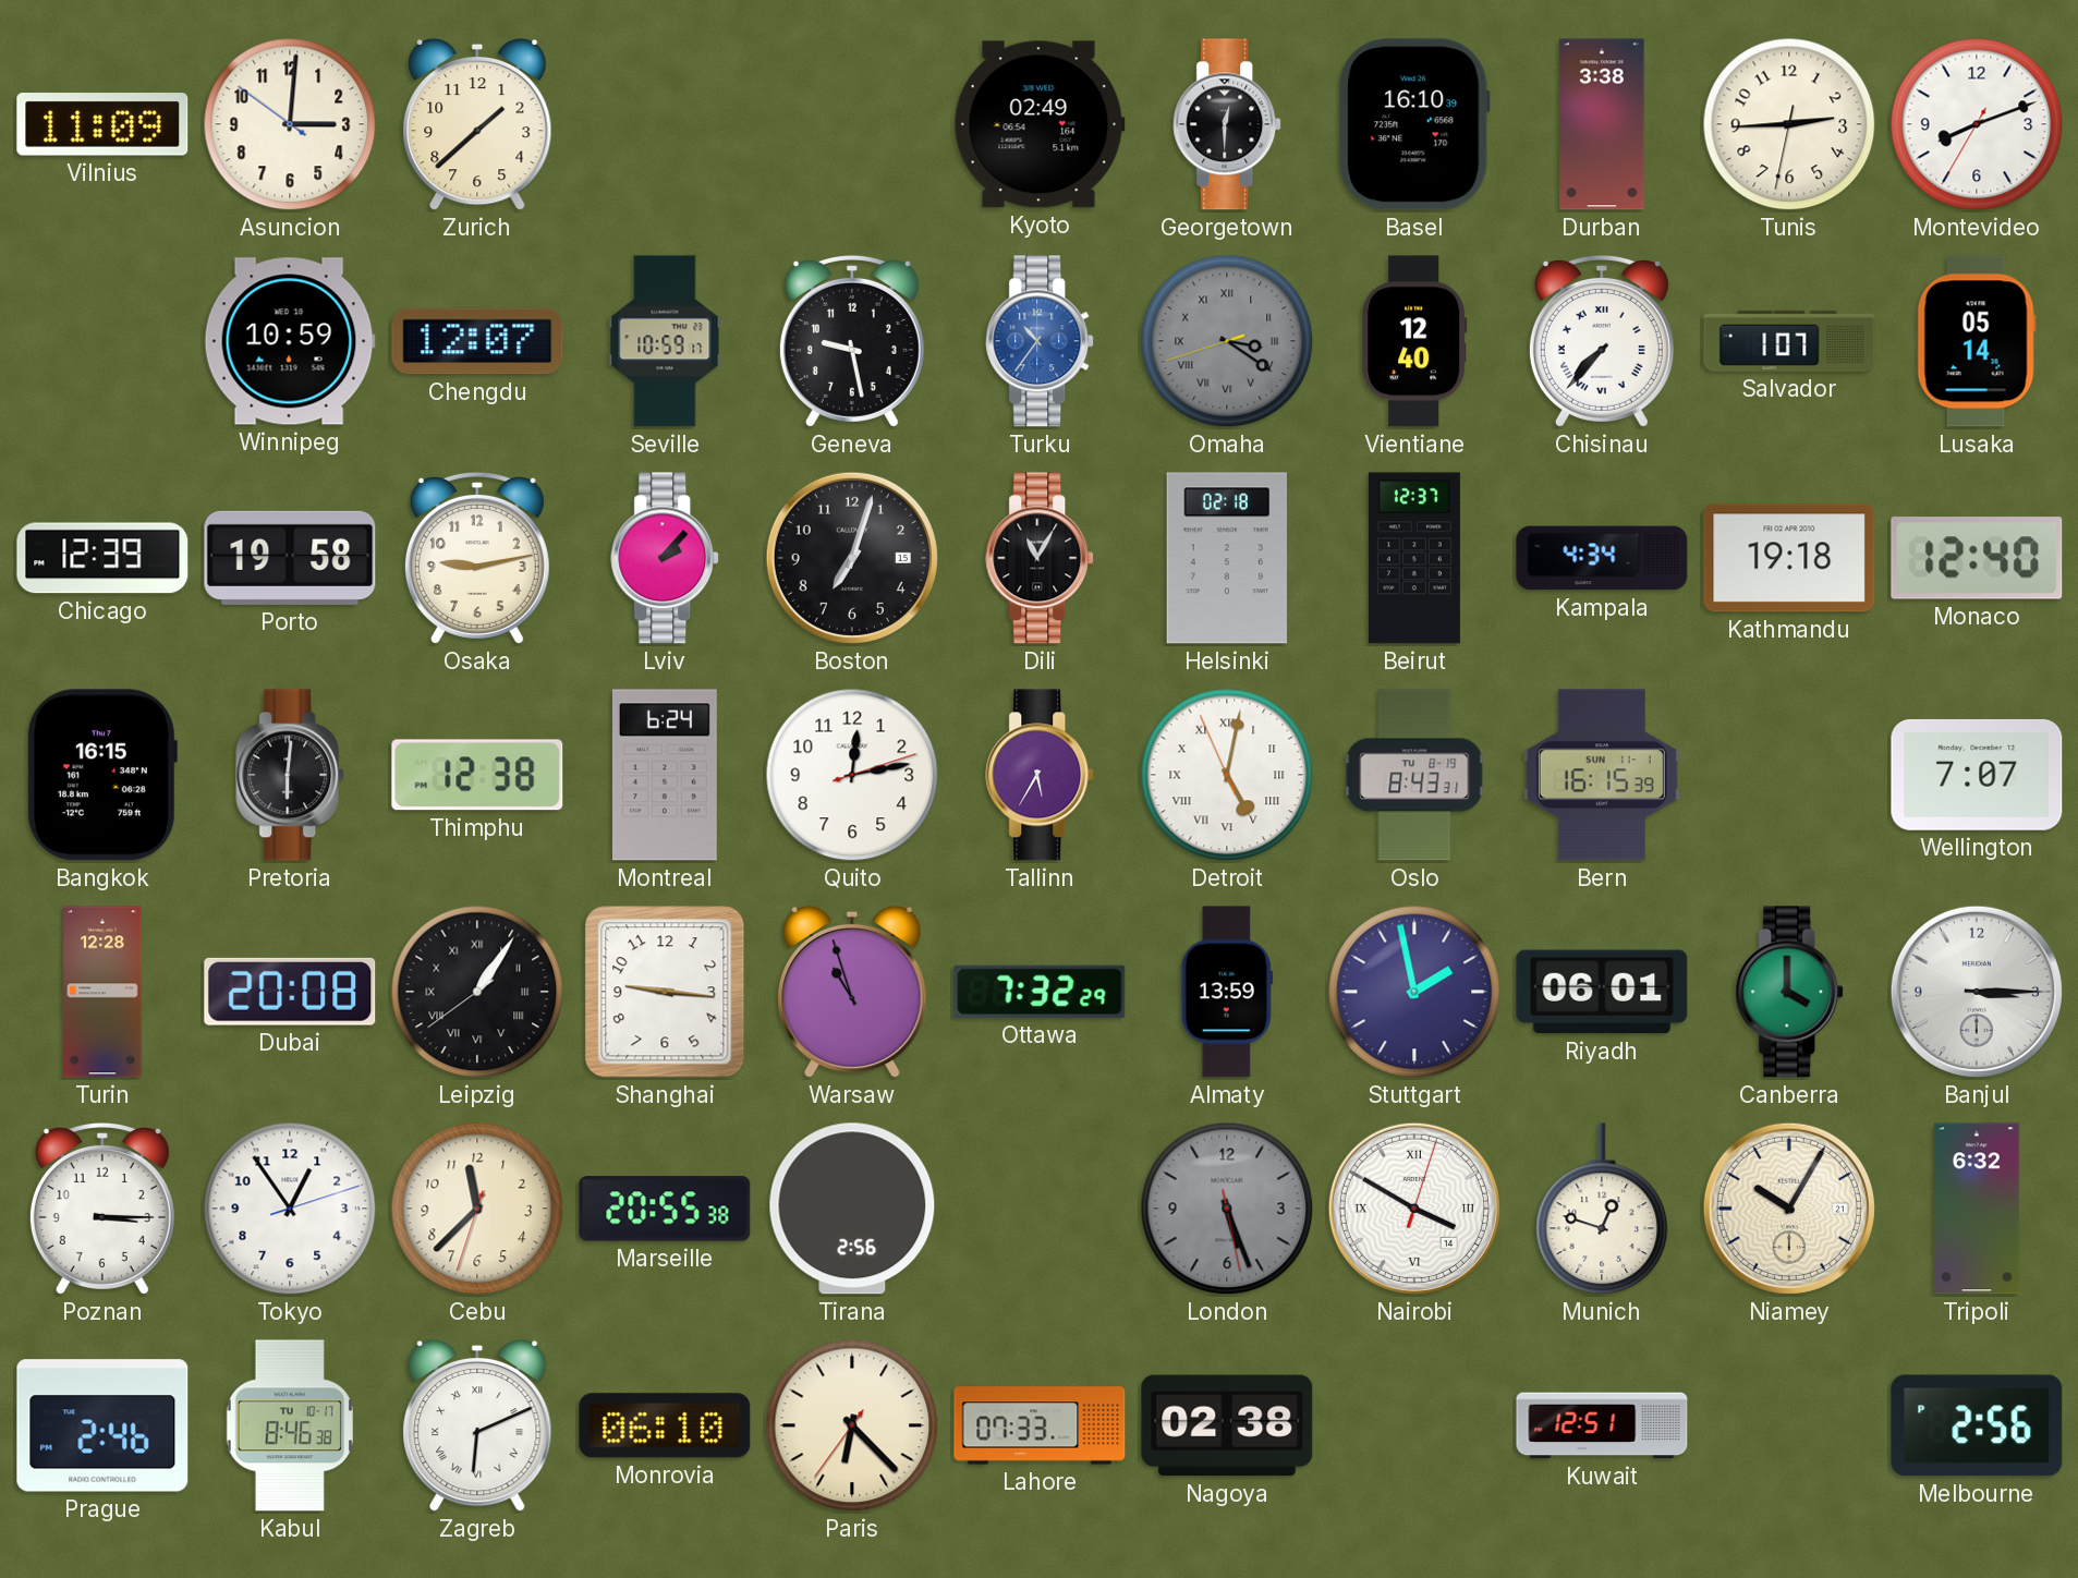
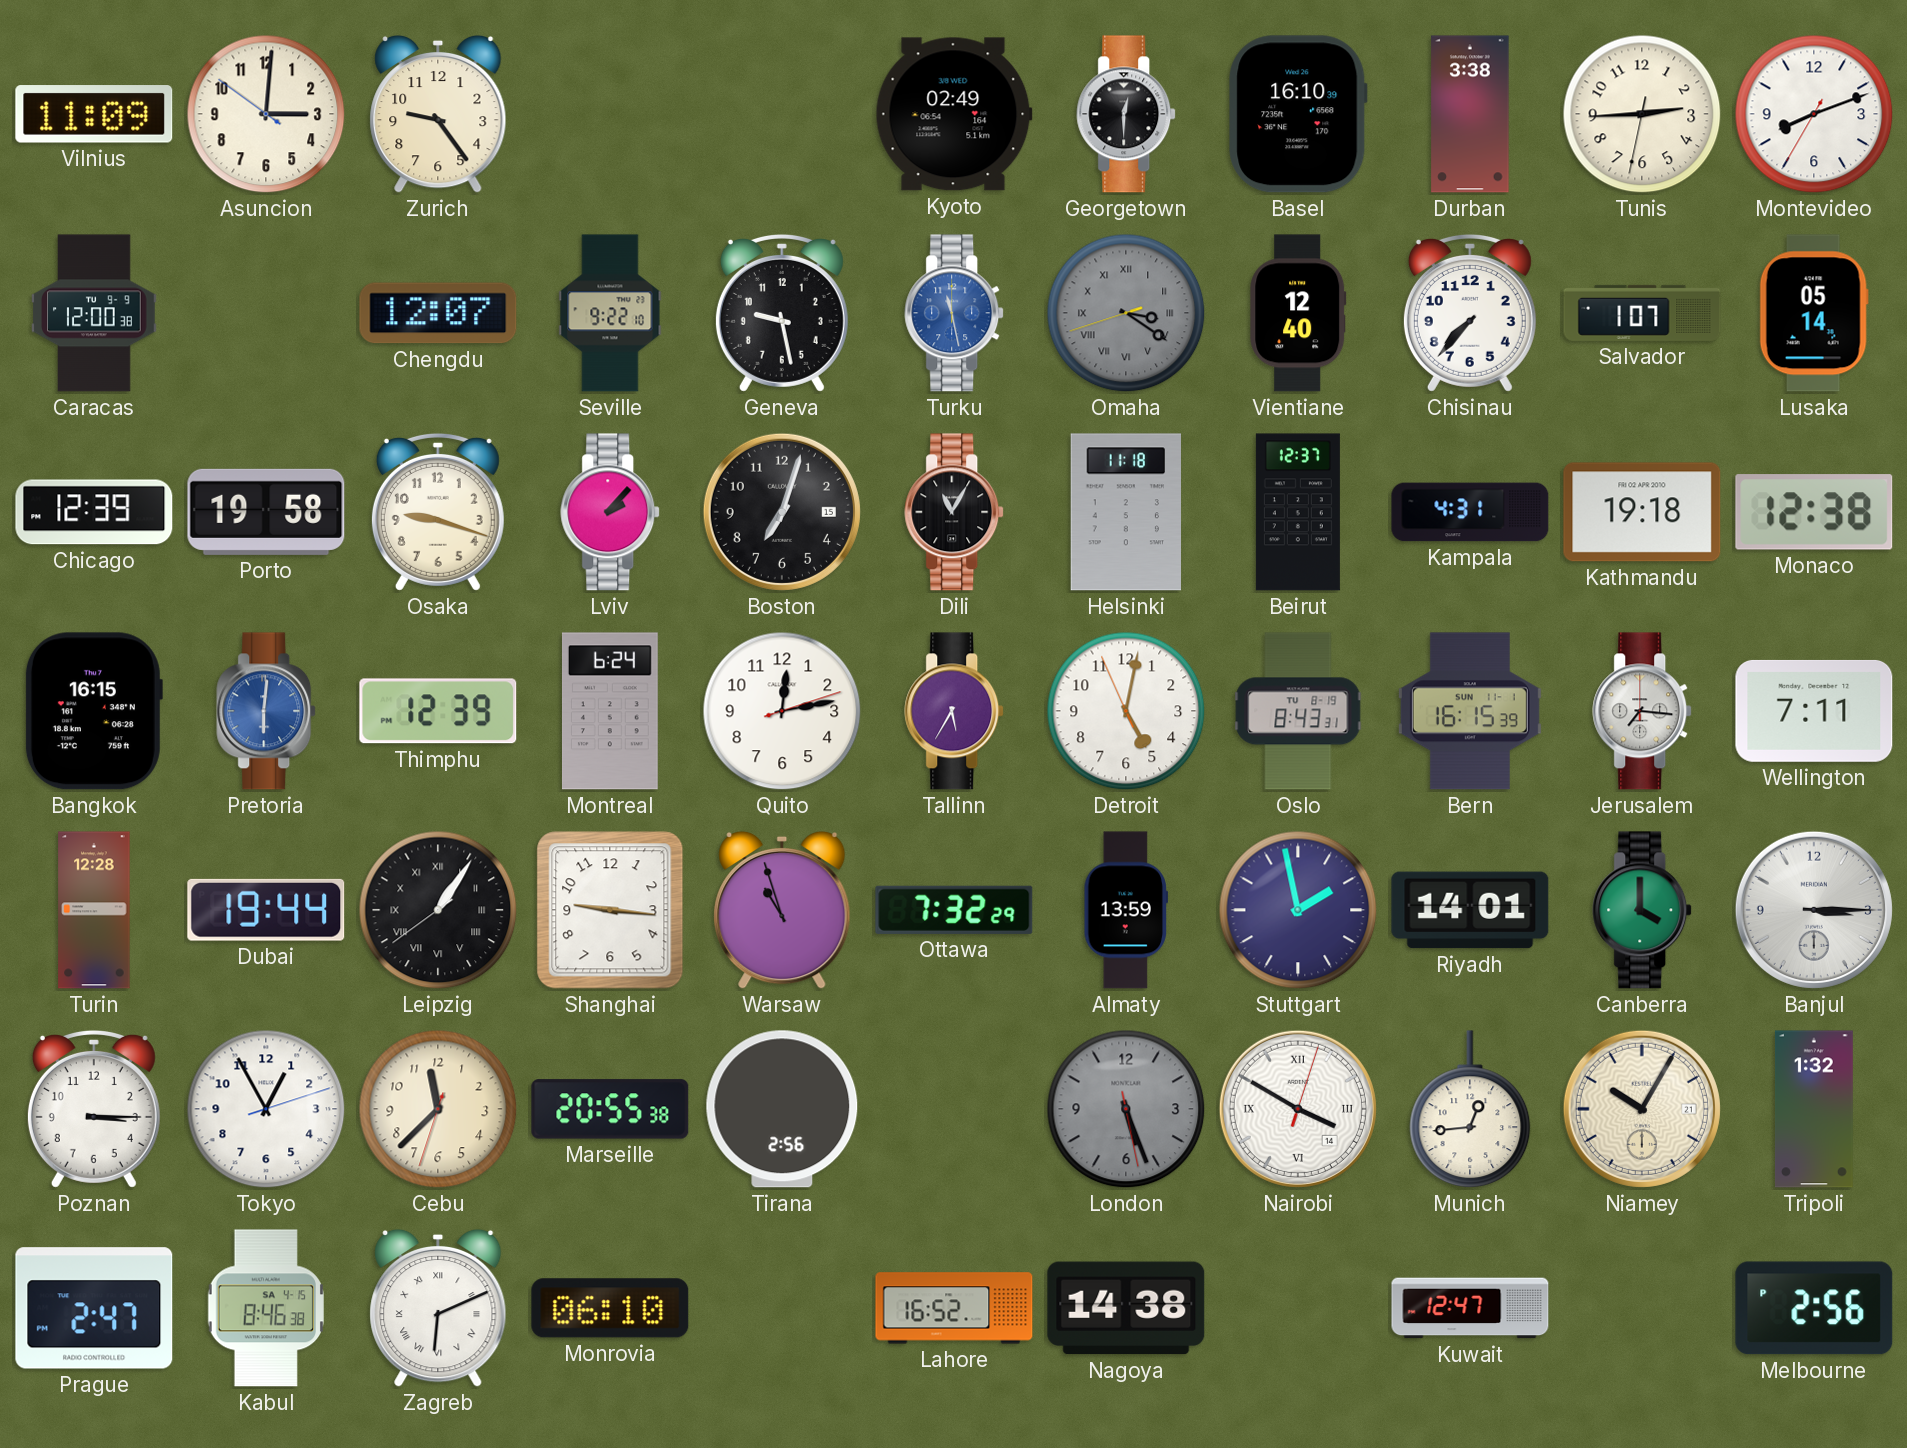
Zurich: 1:38 -> 9:24
Caracas: none -> 12:00
Winnipeg: 10:59 -> none
Seville: 10:59 -> 9:22
Turku: 10:36 -> 11:28
Chisinau numerals: Roman -> Arabic
Osaka: 9:13 -> 9:18
Helsinki: 02:18 -> 11:18
Kampala: 4:34 -> 4:31
Monaco: 12:40 -> 12:38
Pretoria dial: black -> blue
Thimphu: 12:38 -> 12:39
Detroit numerals: Roman -> Arabic
Jerusalem: none -> 7:16
Wellington: 7:07 -> 7:11
Dubai: 20:08 -> 19:44
Riyadh: 06:01 -> 14:01
Tokyo: 12:54 -> 12:55
Munich: 12:48 -> 12:44
Tripoli: 6:32 -> 1:32
Prague: 2:46 -> 2:47
Kabul date: TU 10-17 -> SA 4-15
Paris: 6:22 -> none
Lahore: 07:33 -> 16:52
Nagoya: 02:38 -> 14:38
Kuwait: 12:51 -> 12:47
